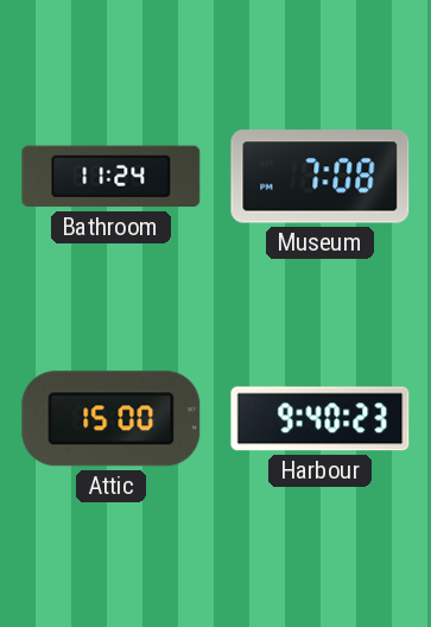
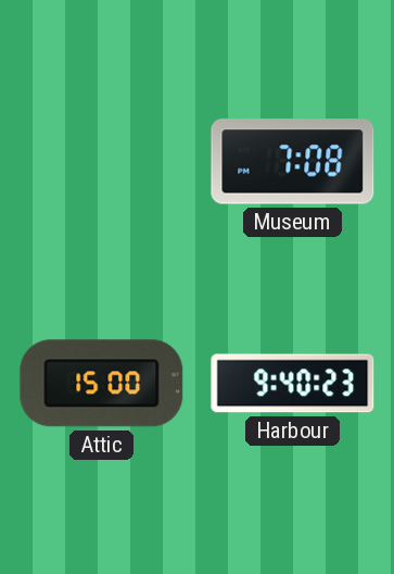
Bathroom: 11:24 -> none
